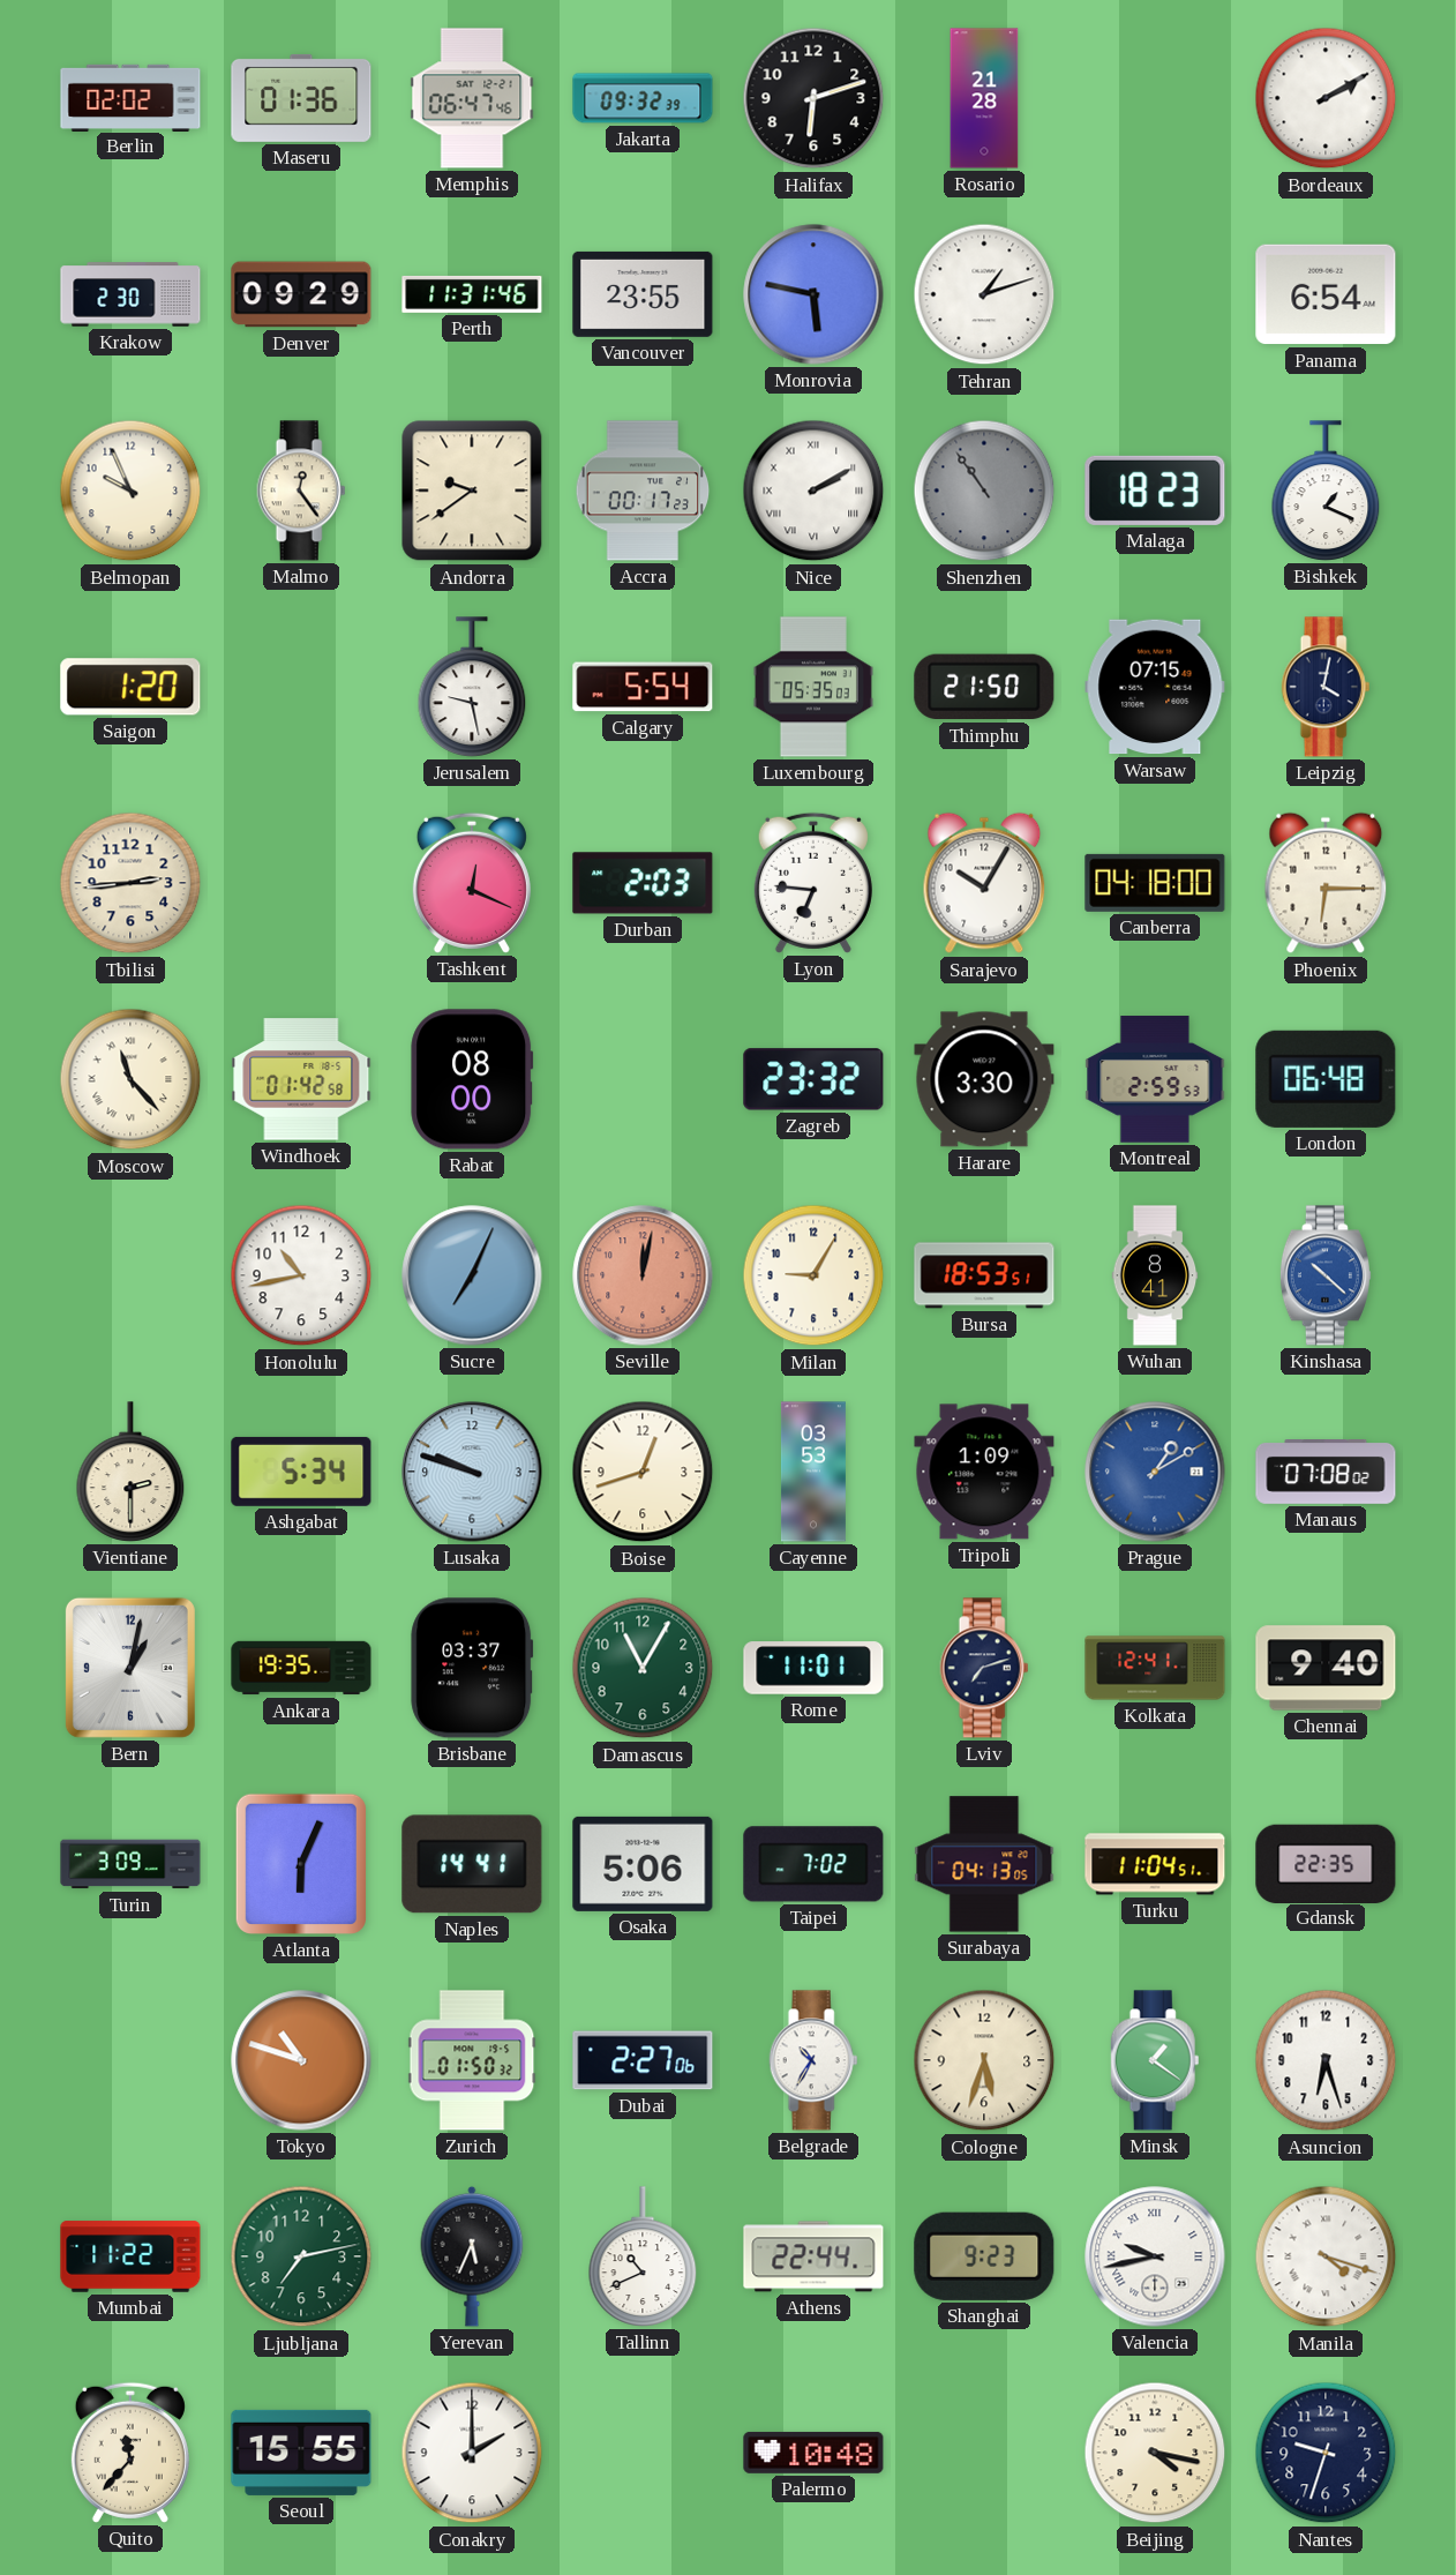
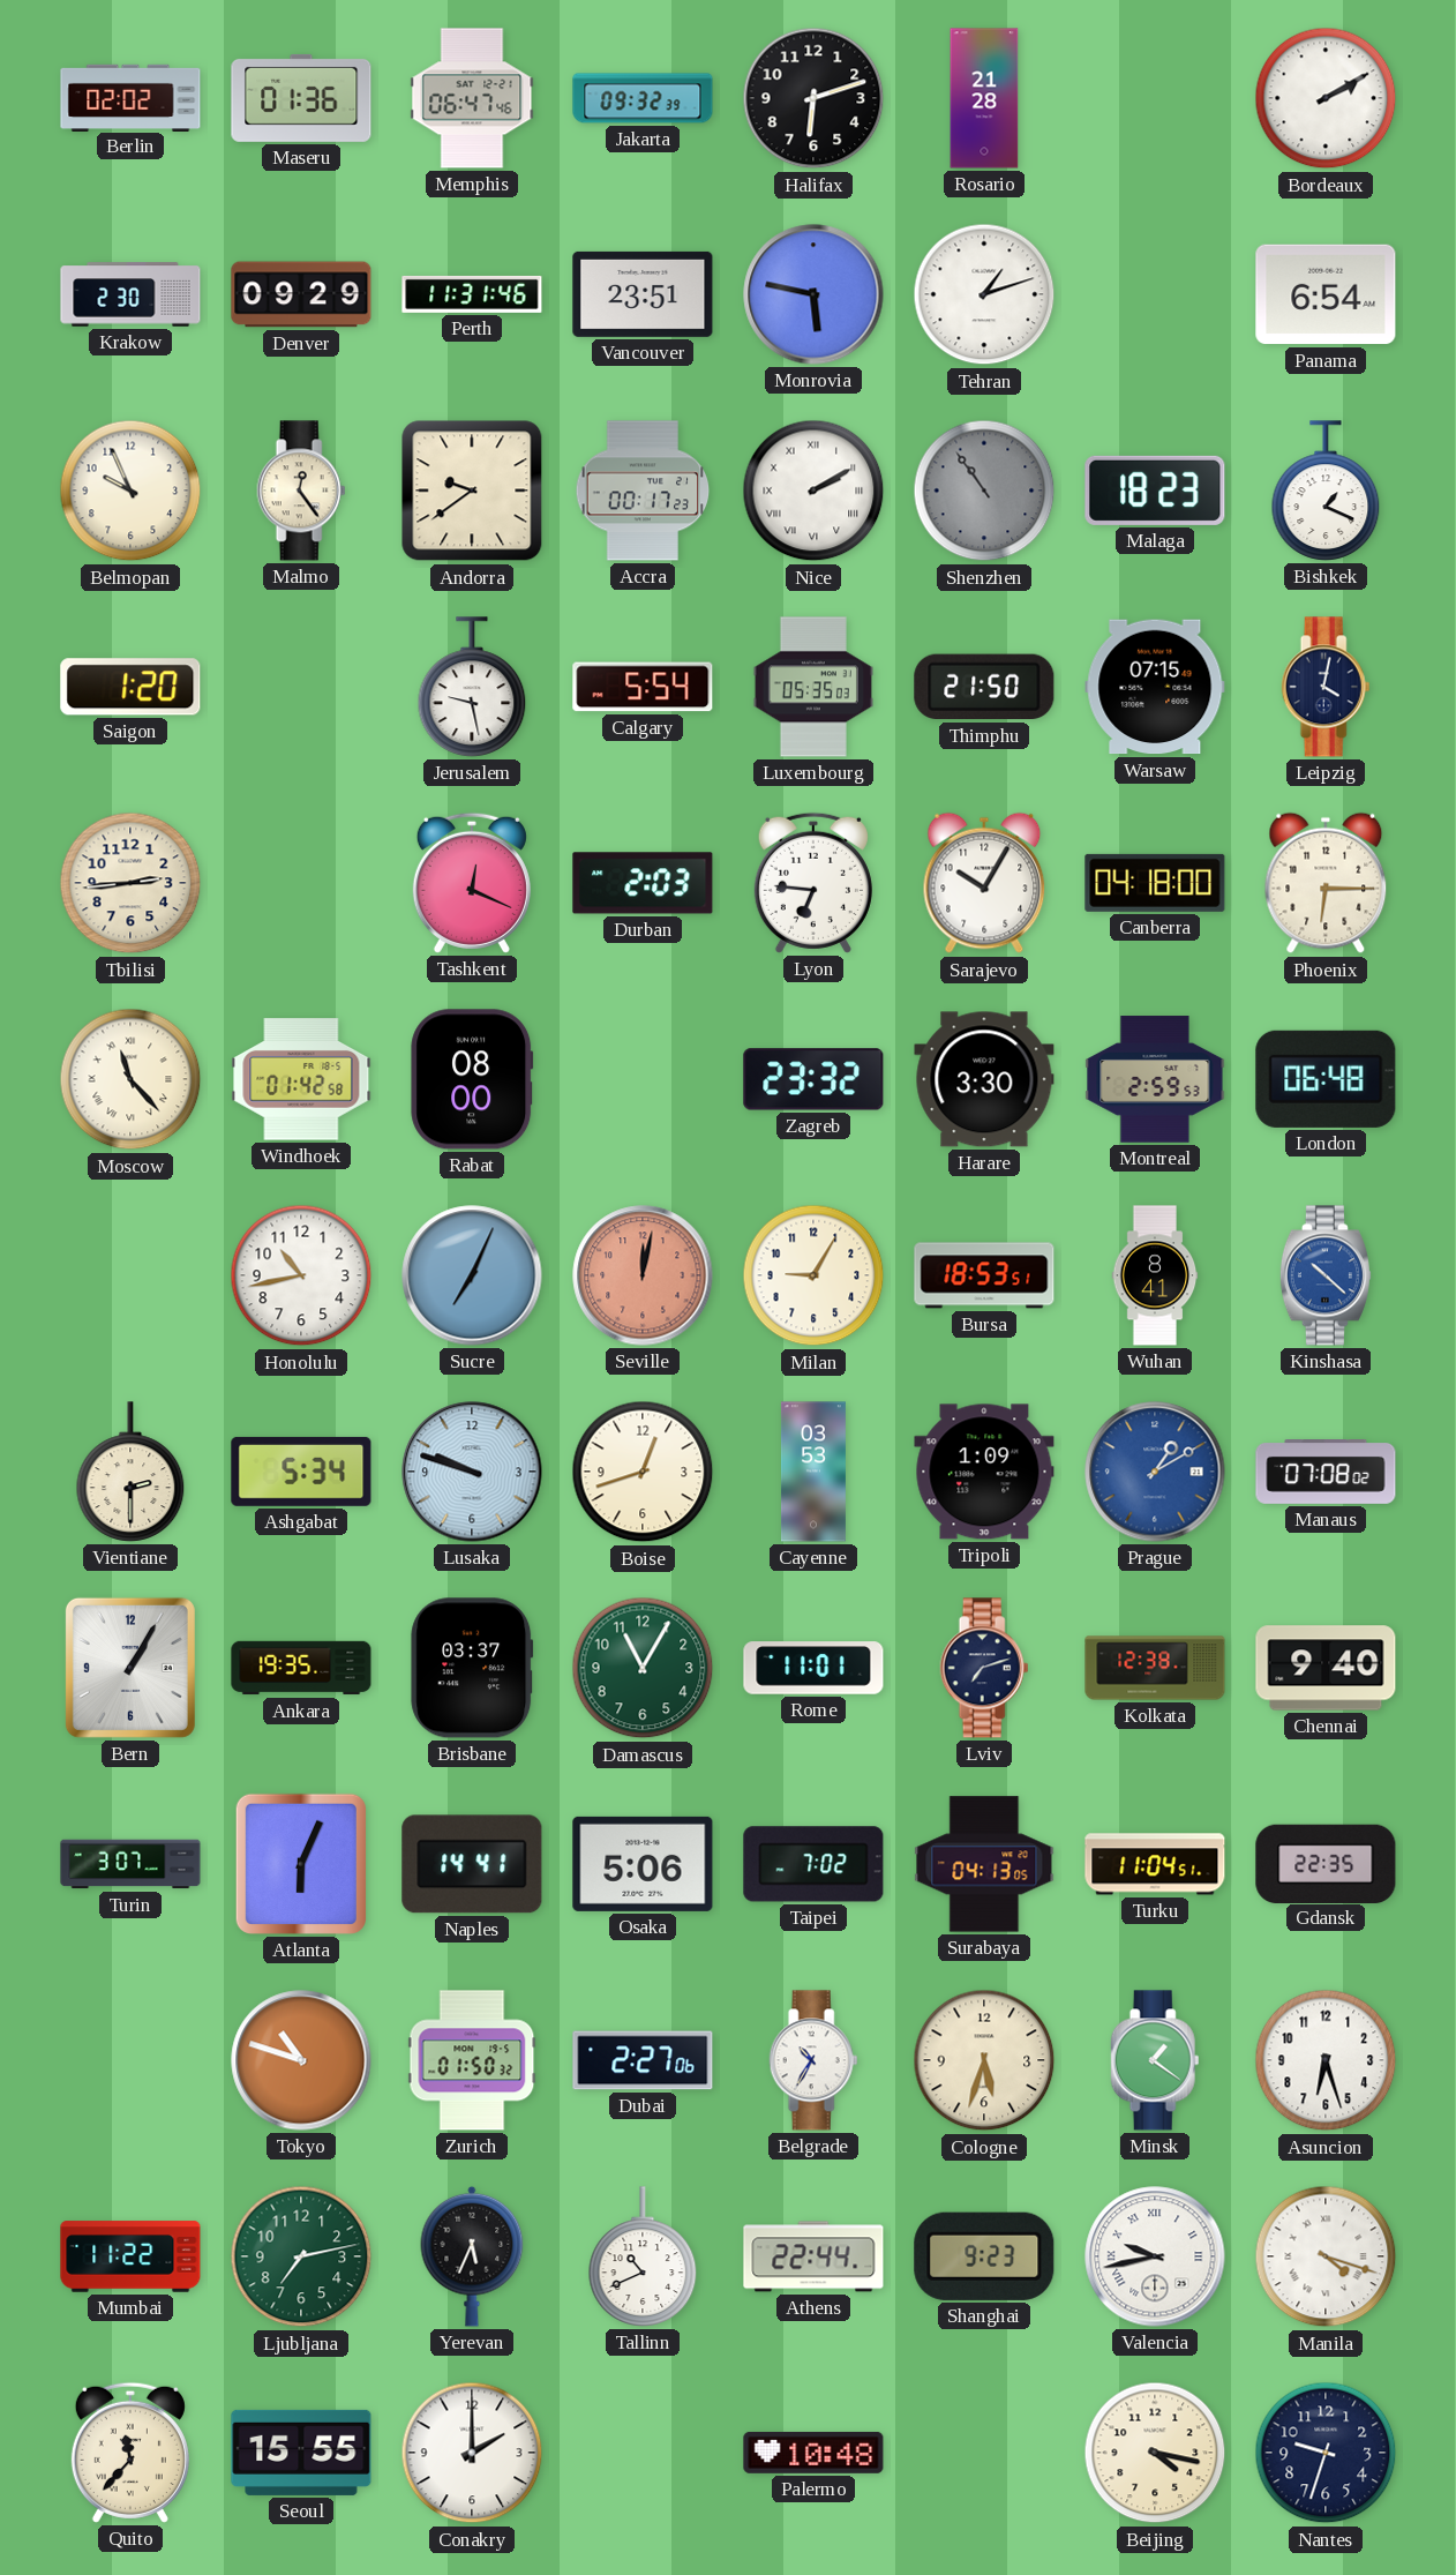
Vancouver: 23:55 -> 23:51
Bern: 1:02 -> 1:05
Kolkata: 12:41 -> 12:38
Turin: 3:09 -> 3:07
